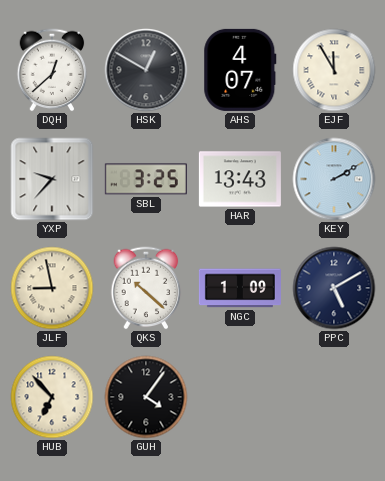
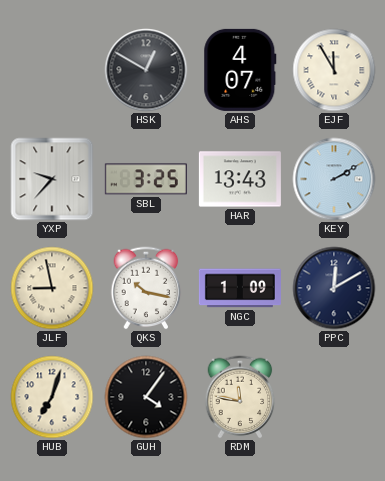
DQH: 12:38 -> none
QKS: 10:22 -> 10:17
PPC: 5:10 -> 12:10
HUB: 6:53 -> 7:03
RDM: none -> 11:47
